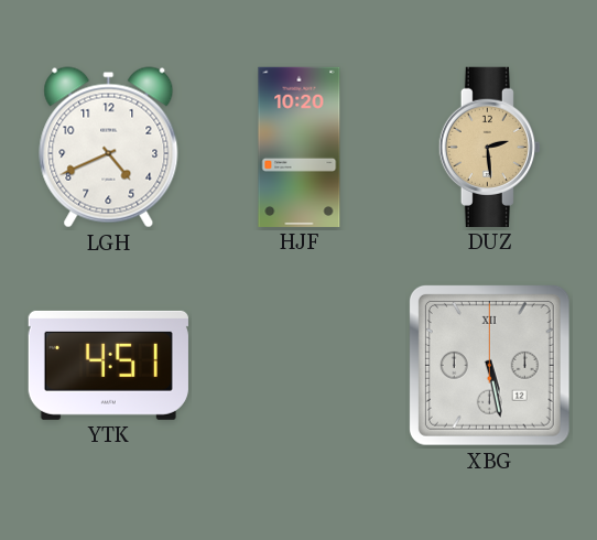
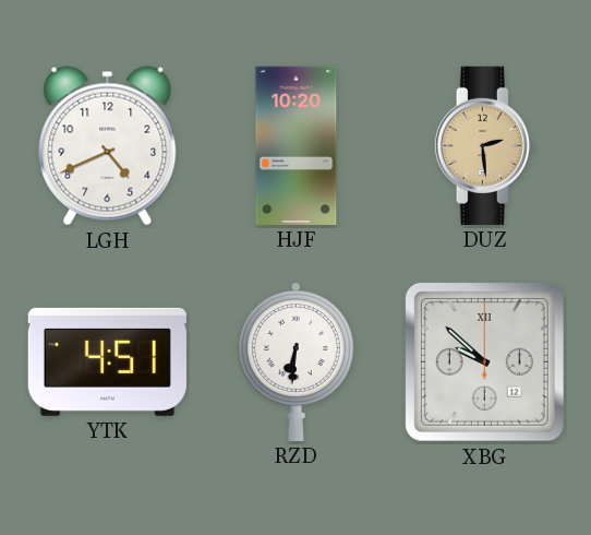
RZD: none -> 6:31
XBG: 5:28 -> 9:52
